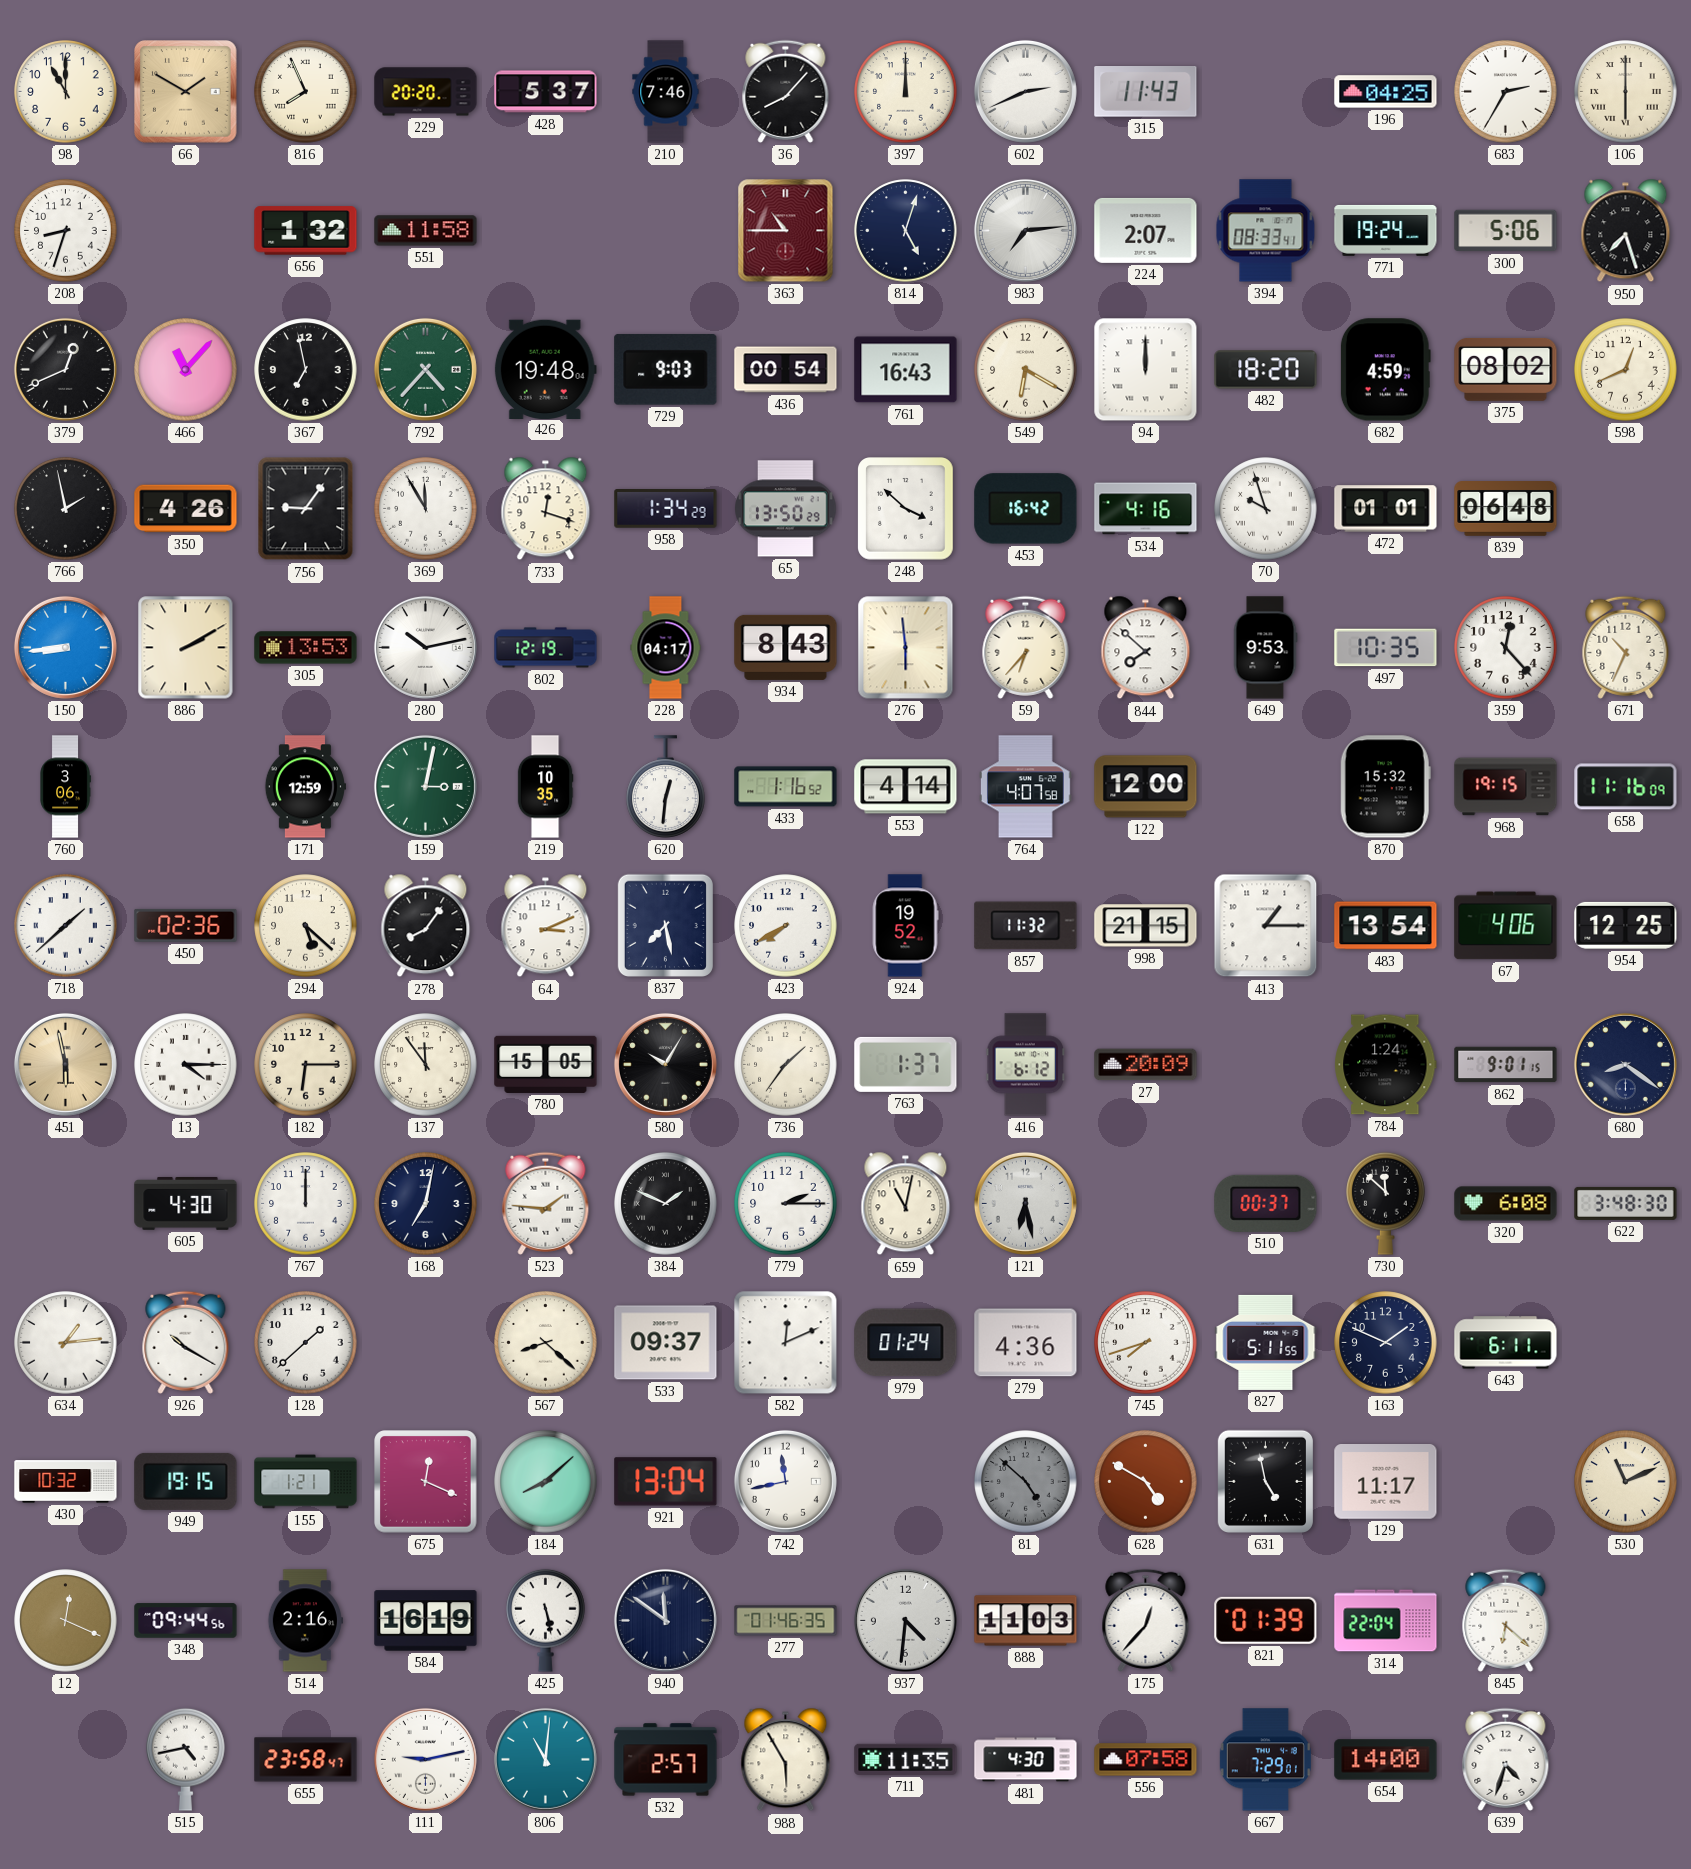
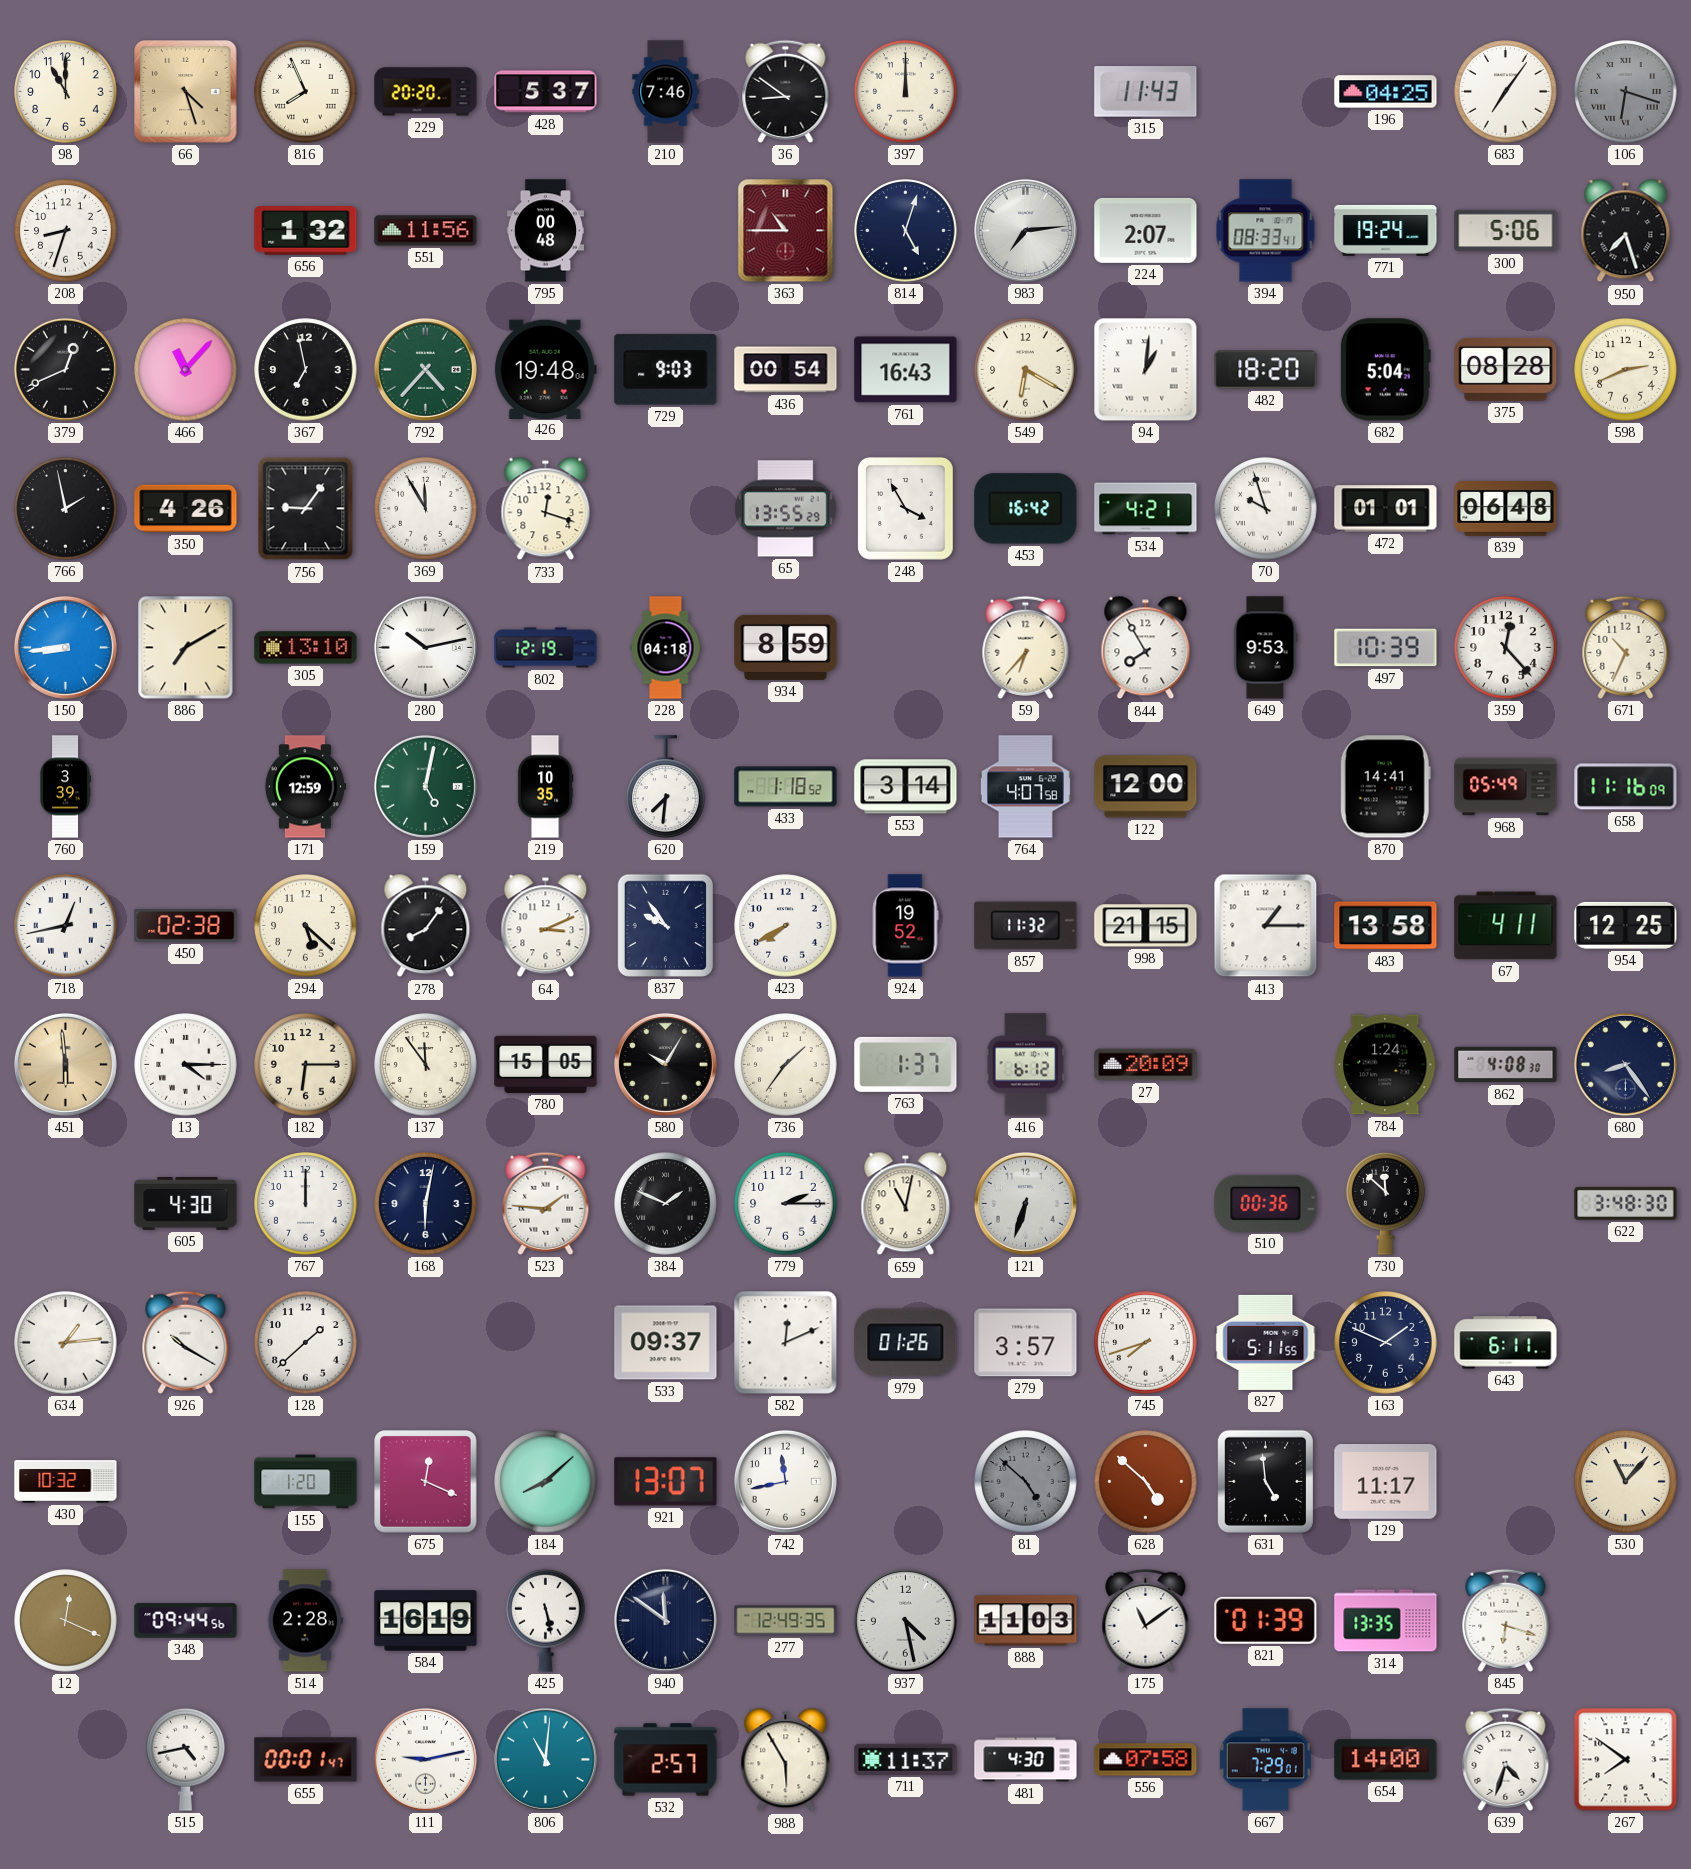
66: 1:50 -> 4:27
36: 8:07 -> 8:51
602: 2:41 -> none
683: 2:35 -> 7:06
106: 6:00 -> 6:18
106 dial: cream -> grey
551: 11:58 -> 11:56
795: none -> 00:48
94: 12:00 -> 1:01
682: 4:59 -> 5:04
375: 08:02 -> 08:28
598: 12:41 -> 2:41
958: 1:34 -> none
65: 13:50 -> 13:55
248: 3:52 -> 3:55
534: 4:16 -> 4:21
886: 2:10 -> 7:10
305: 13:53 -> 13:10
228: 04:17 -> 04:18
934: 8:43 -> 8:59
276: 5:59 -> none
844: 7:52 -> 7:55
497: 10:35 -> 10:39
760: 3:06 -> 3:39
159: 3:02 -> 5:02
620: 12:31 -> 7:31
433: 1:16 -> 1:18
553: 4:14 -> 3:14
870: 15:32 -> 14:41
968: 19:15 -> 05:49
718: 1:38 -> 12:43
450: 02:36 -> 02:38
837: 7:28 -> 9:54
483: 13:54 -> 13:58
67: 4:06 -> 4:11
451: 5:58 -> 5:59
862: 9:01 -> 4:08
680: 8:21 -> 8:24
168: 7:02 -> 6:02
121: 6:28 -> 6:33
510: 00:37 -> 00:36
320: 6:08 -> none
567: 8:22 -> none
979: 01:24 -> 01:26
279: 4:36 -> 3:57
949: 19:15 -> none
155: 1:21 -> 1:20
921: 13:04 -> 13:07
628: 4:50 -> 4:52
631: 4:58 -> 4:59
530: 11:11 -> 11:07
514: 2:16 -> 2:28
277: 01:46 -> 12:49
937: 4:31 -> 4:28
175: 12:37 -> 11:09
314: 22:04 -> 13:35
845: 6:22 -> 6:18
655: 23:58 -> 00:01
711: 11:35 -> 11:37
267: none -> 7:51
